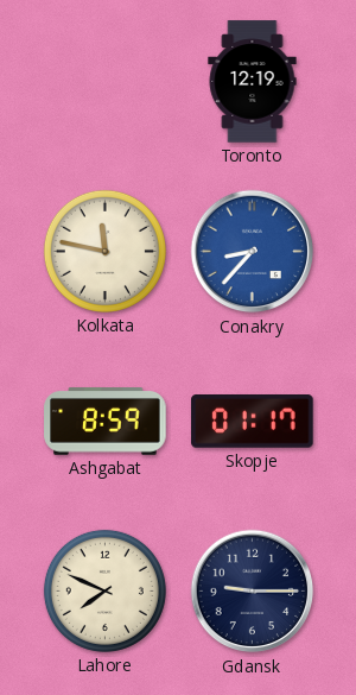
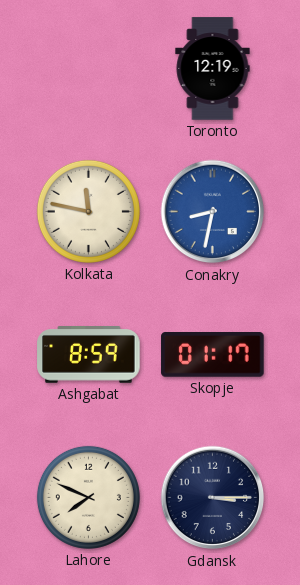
Conakry: 8:37 -> 8:32
Gdansk: 9:15 -> 3:15
